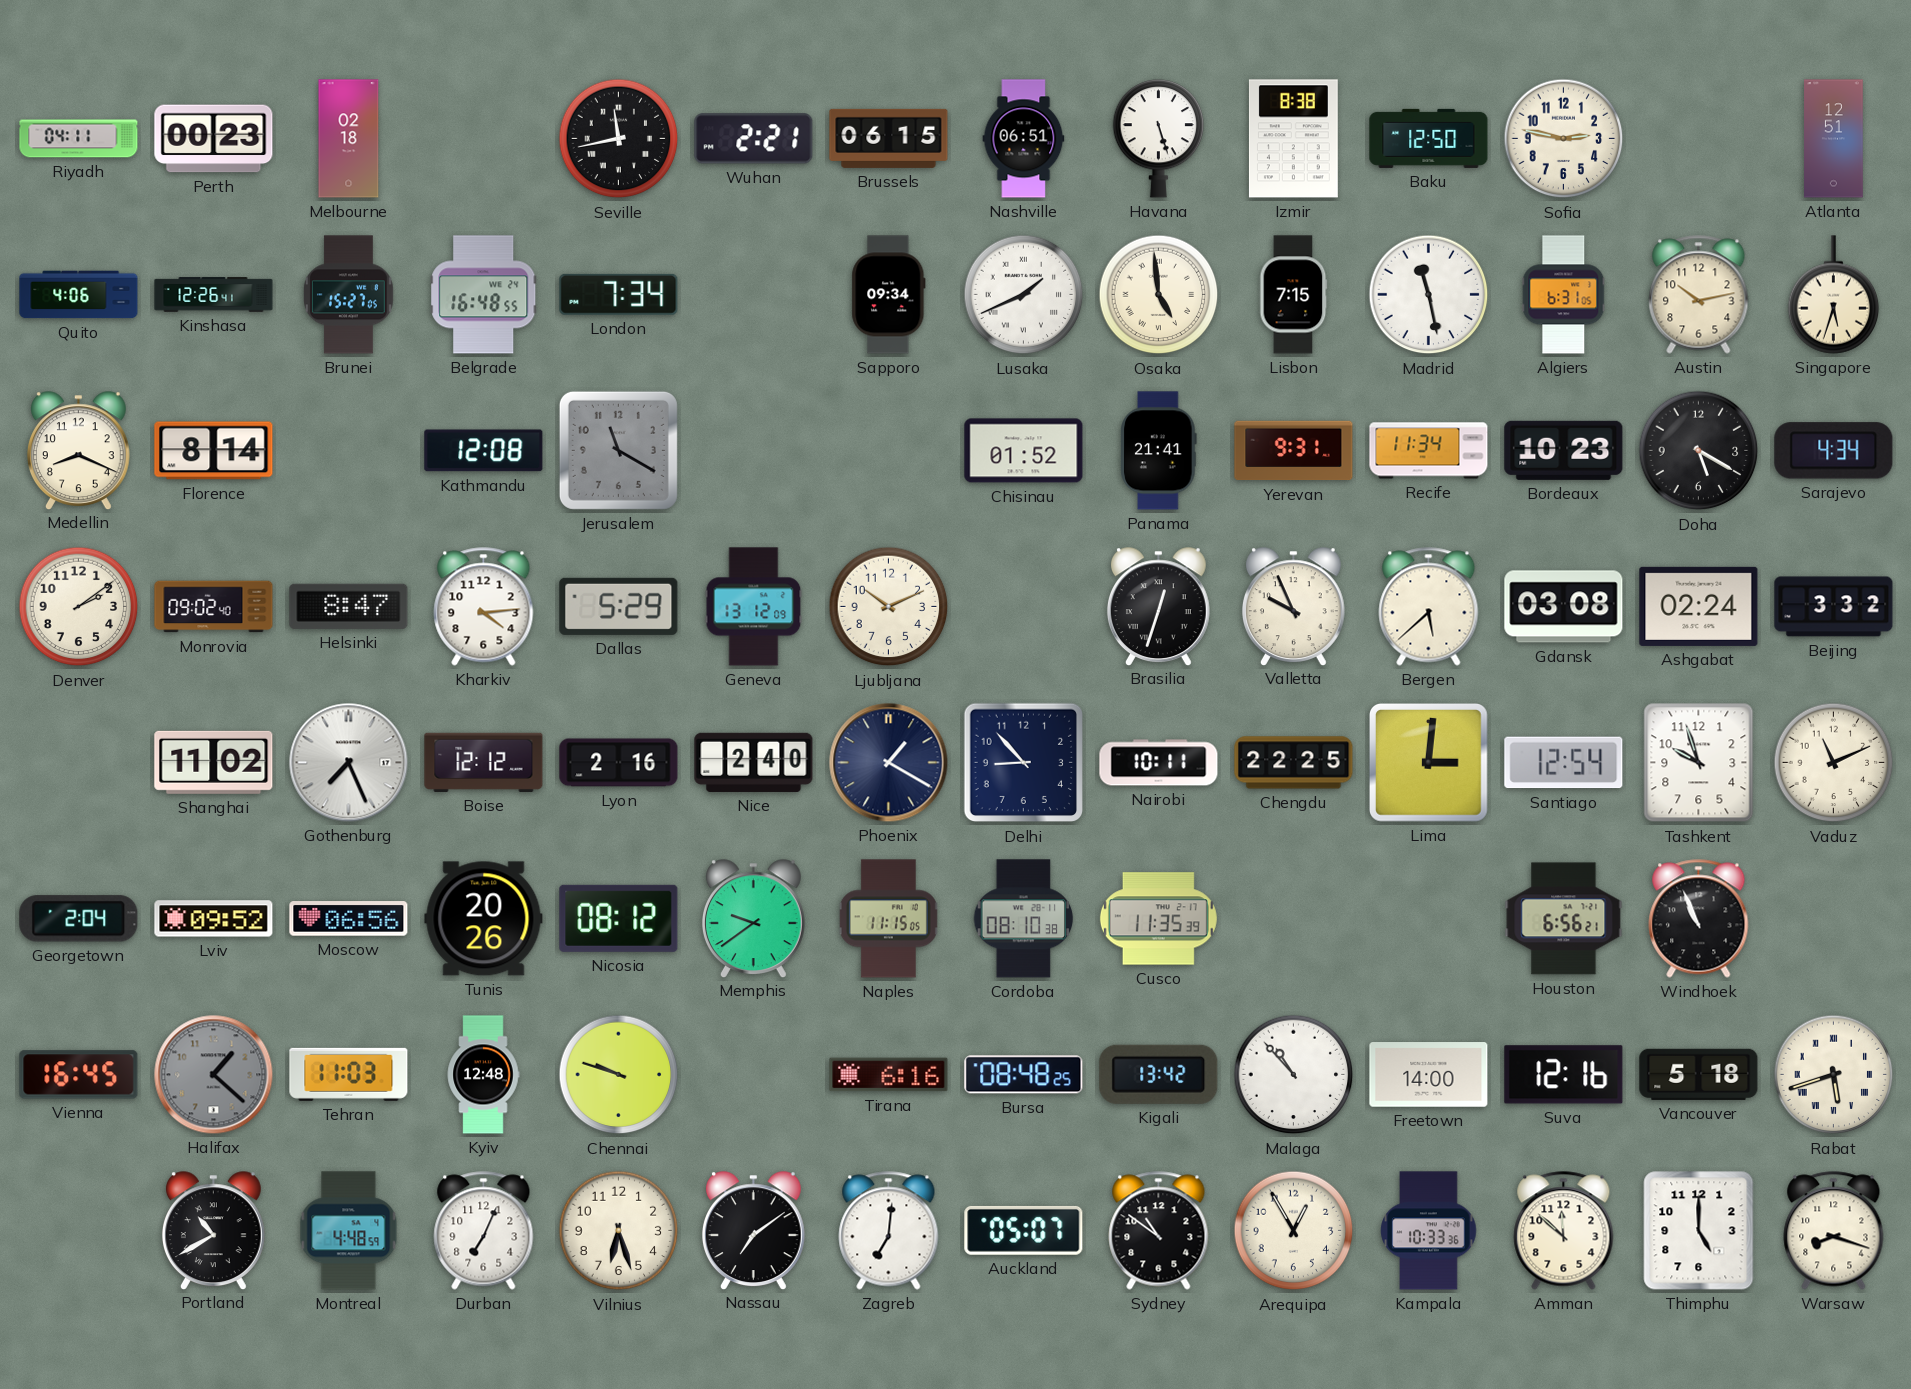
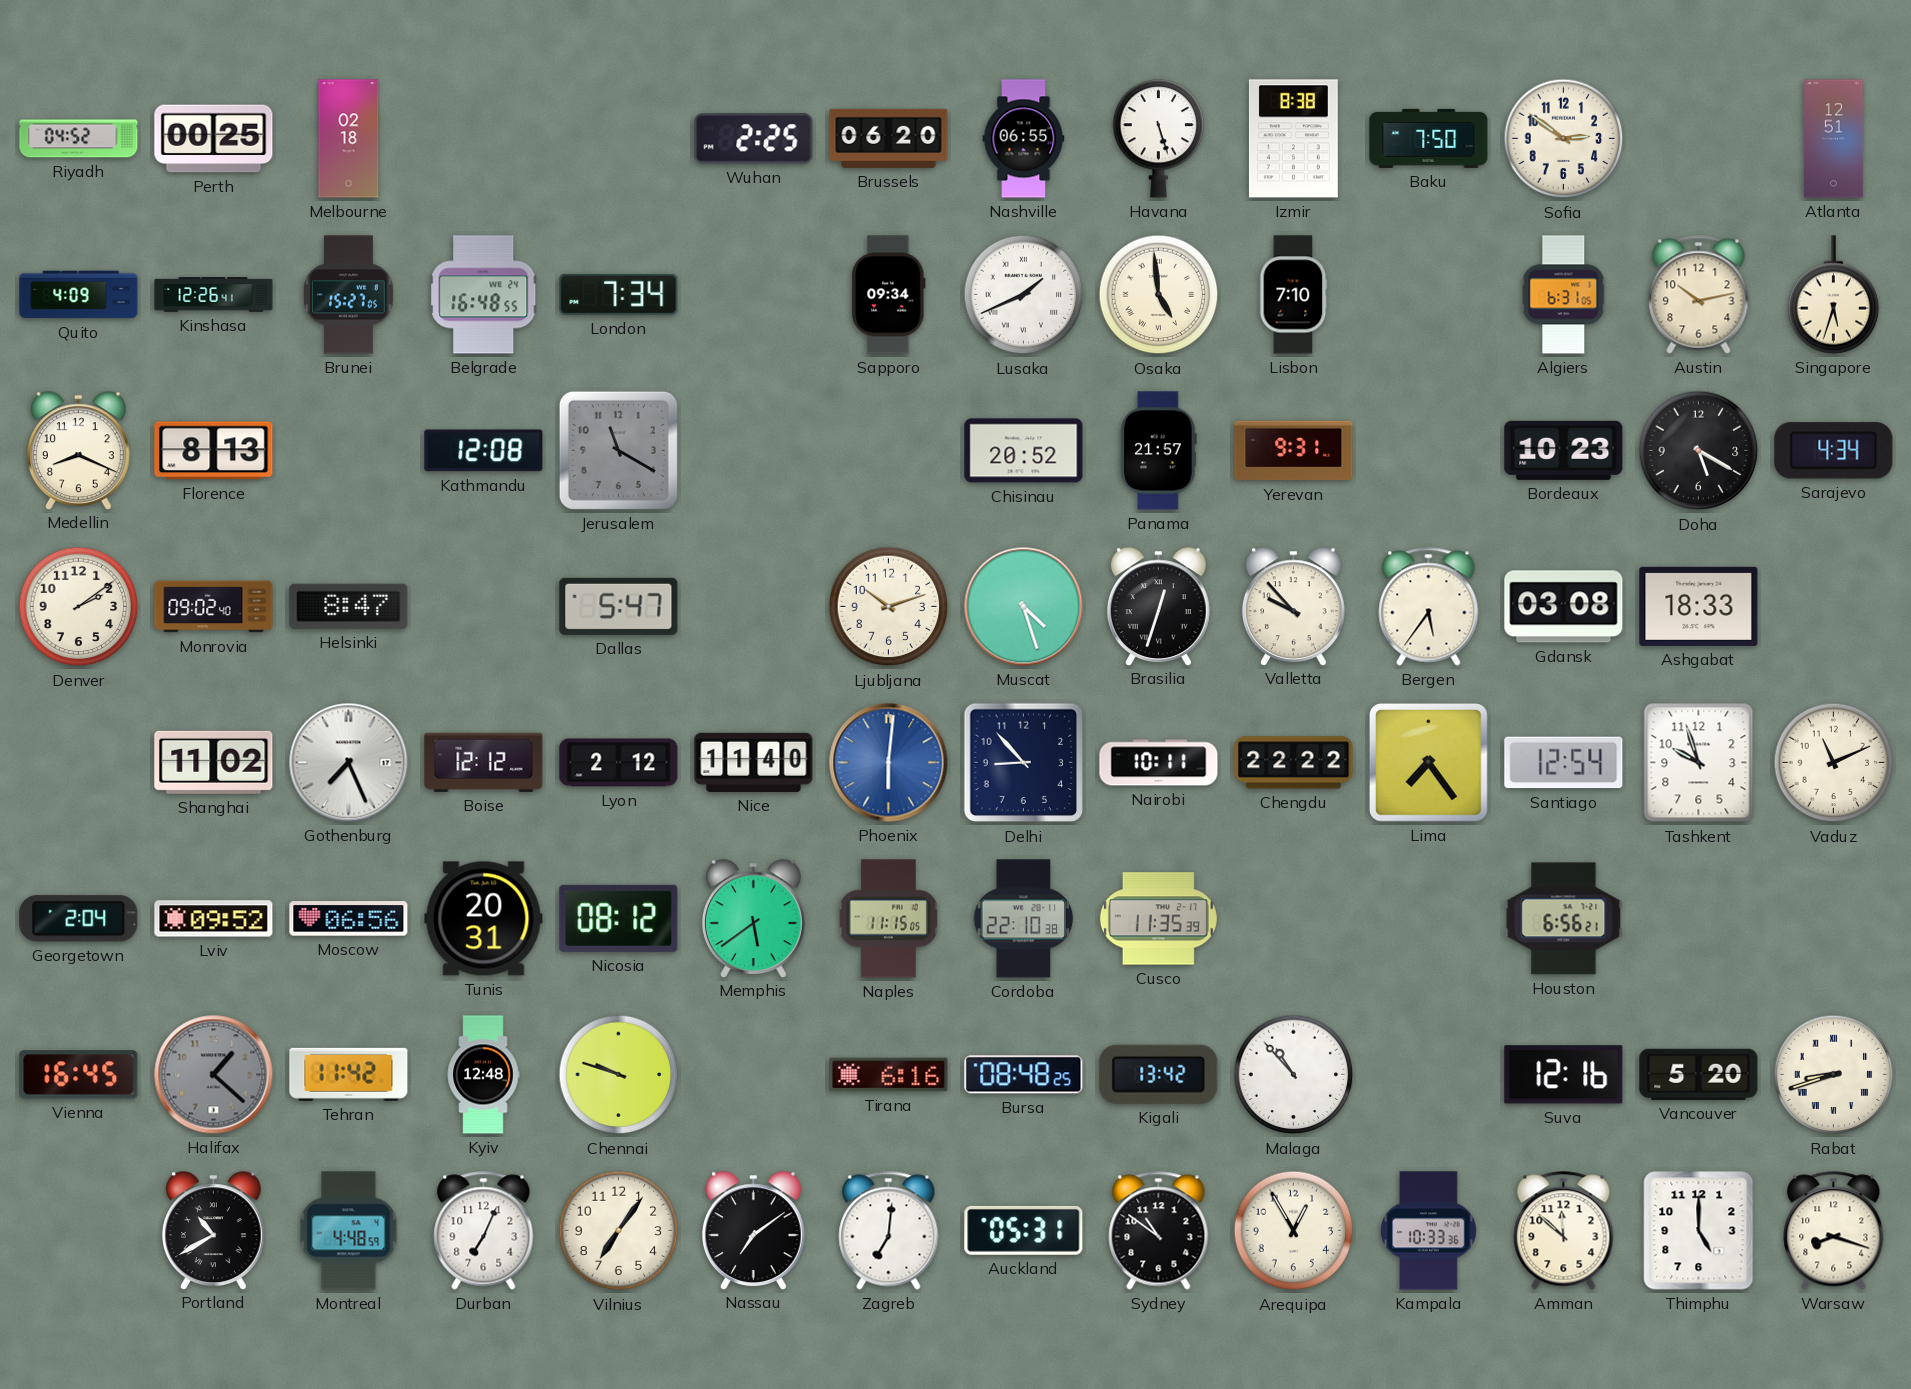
Riyadh: 04:11 -> 04:52
Perth: 00:23 -> 00:25
Seville: 11:43 -> none
Wuhan: 2:21 -> 2:25
Brussels: 06:15 -> 06:20
Nashville: 06:51 -> 06:55
Baku: 12:50 -> 7:50
Sofia: 2:47 -> 2:51
Quito: 4:06 -> 4:09
Lisbon: 7:15 -> 7:10
Madrid: 11:28 -> none
Florence: 8:14 -> 8:13
Chisinau: 01:52 -> 20:52
Panama: 21:41 -> 21:57
Recife: 11:34 -> none
Kharkiv: 4:14 -> none
Dallas: 5:29 -> 5:47
Geneva: 13:12 -> none
Ljubljana: 10:11 -> 10:12
Muscat: none -> 4:27
Valletta: 9:56 -> 9:53
Bergen: 5:38 -> 5:36
Ashgabat: 02:24 -> 18:33
Beijing: 3:32 -> none
Lyon: 2:16 -> 2:12
Nice: 2:40 -> 11:40
Phoenix: 1:20 -> 6:01
Phoenix dial: navy -> blue
Chengdu: 22:25 -> 22:22
Lima: 3:01 -> 7:24
Tunis: 20:26 -> 20:31
Memphis: 9:39 -> 5:39
Cordoba: 08:10 -> 22:10
Windhoek: 10:56 -> none
Tehran: 11:03 -> 11:42
Freetown: 14:00 -> none
Vancouver: 5:18 -> 5:20
Rabat: 5:42 -> 8:42
Vilnius: 6:27 -> 7:06
Auckland: 05:07 -> 05:31
